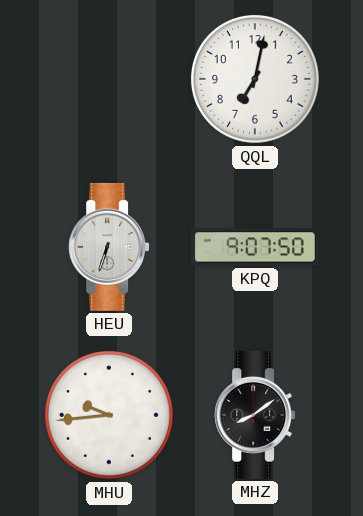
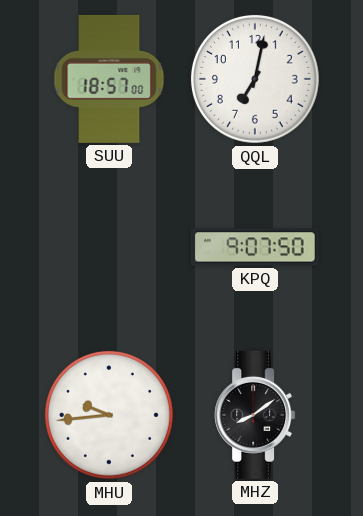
SUU: none -> 18:57
HEU: 6:33 -> none
